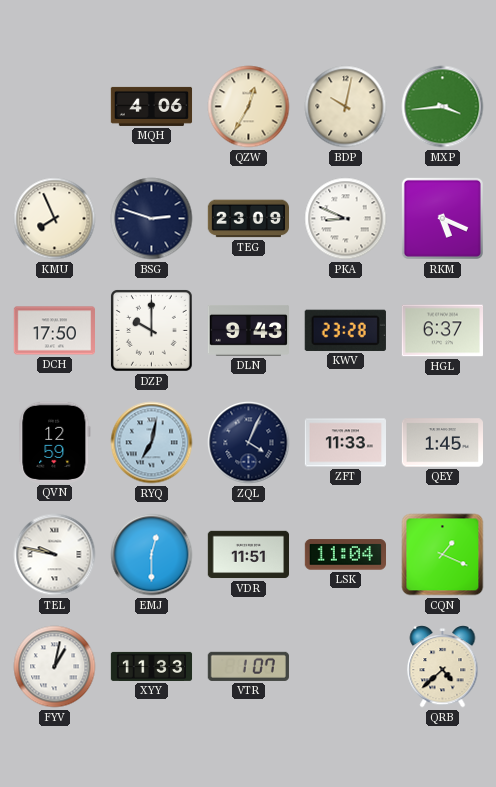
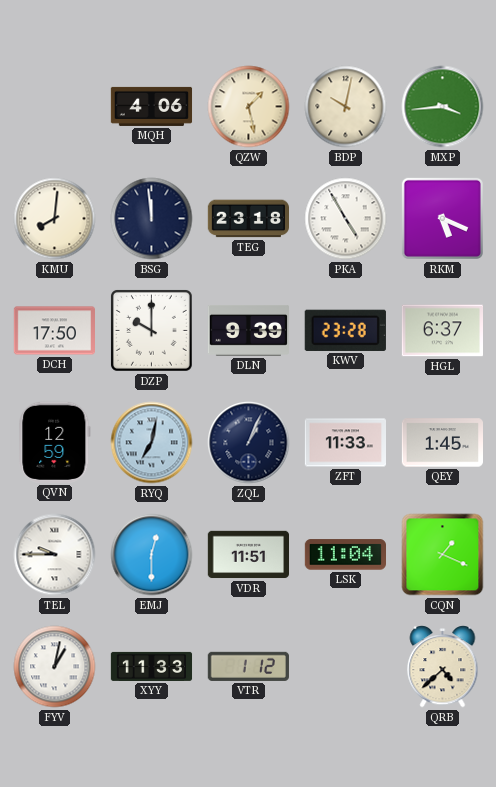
QZW: 12:35 -> 1:28
KMU: 7:56 -> 8:01
BSG: 2:48 -> 11:59
TEG: 23:09 -> 23:18
PKA: 8:49 -> 4:55
DLN: 9:43 -> 9:39
ZQL: 4:04 -> 1:04
TEL: 9:47 -> 9:45
VTR: 1:07 -> 1:12
